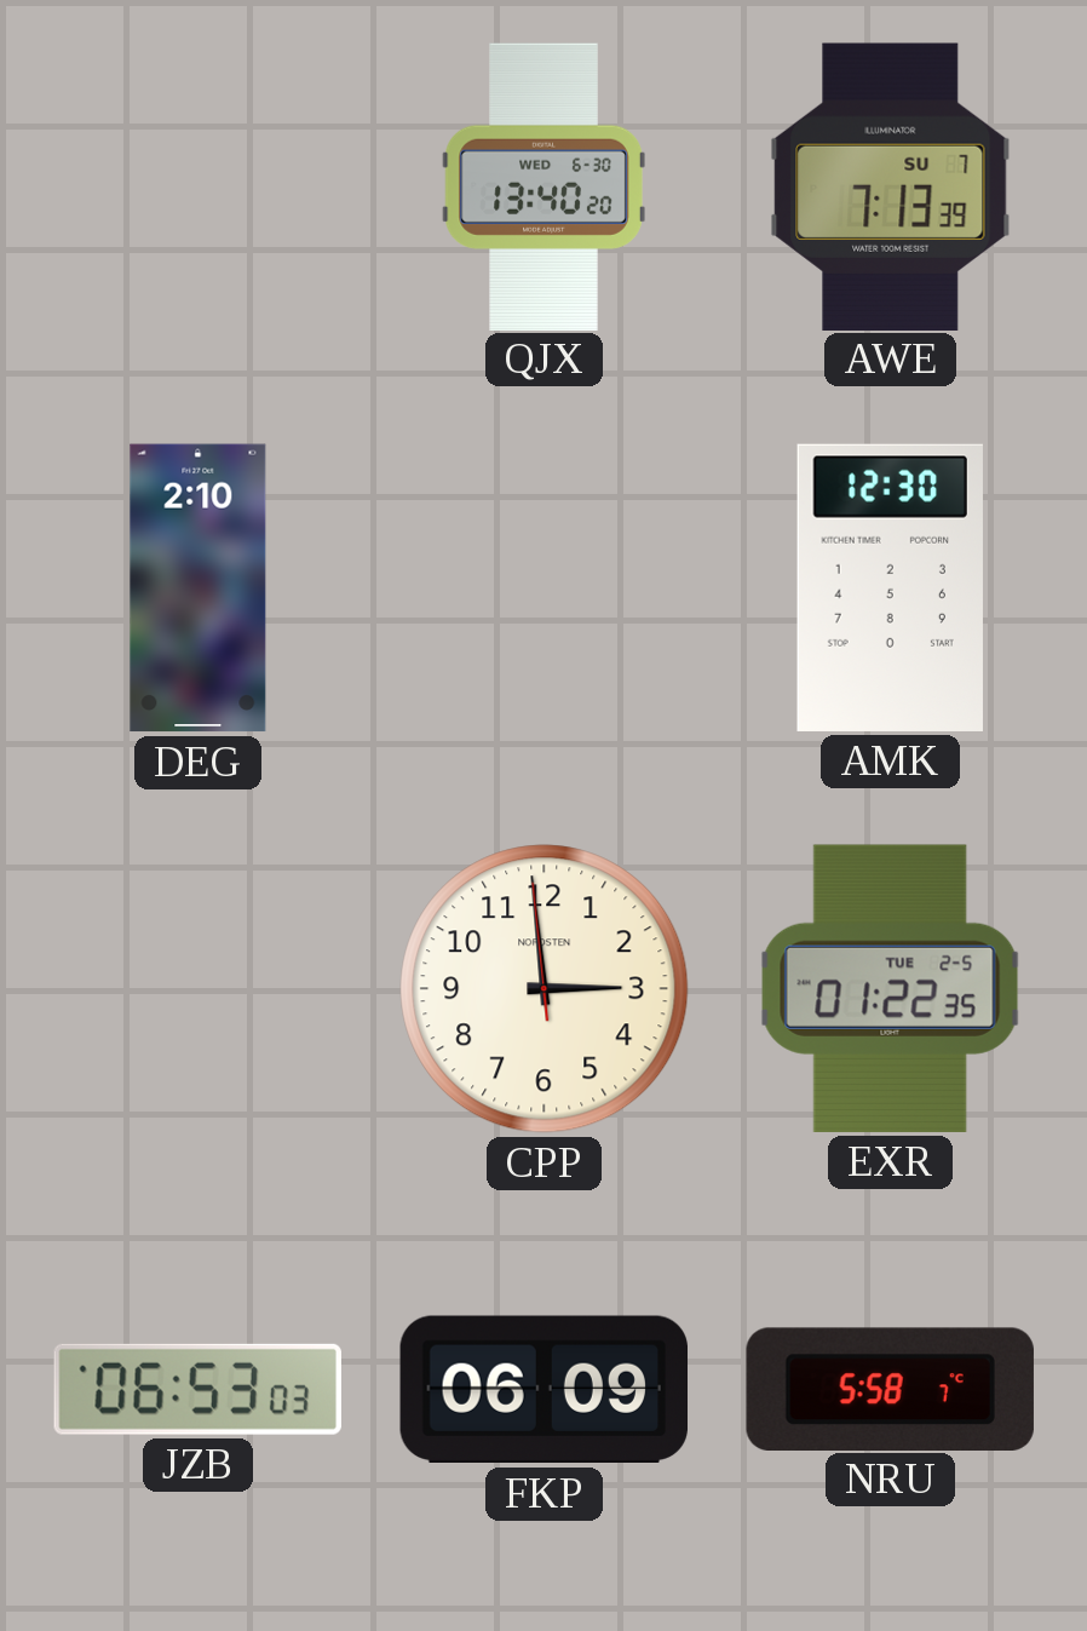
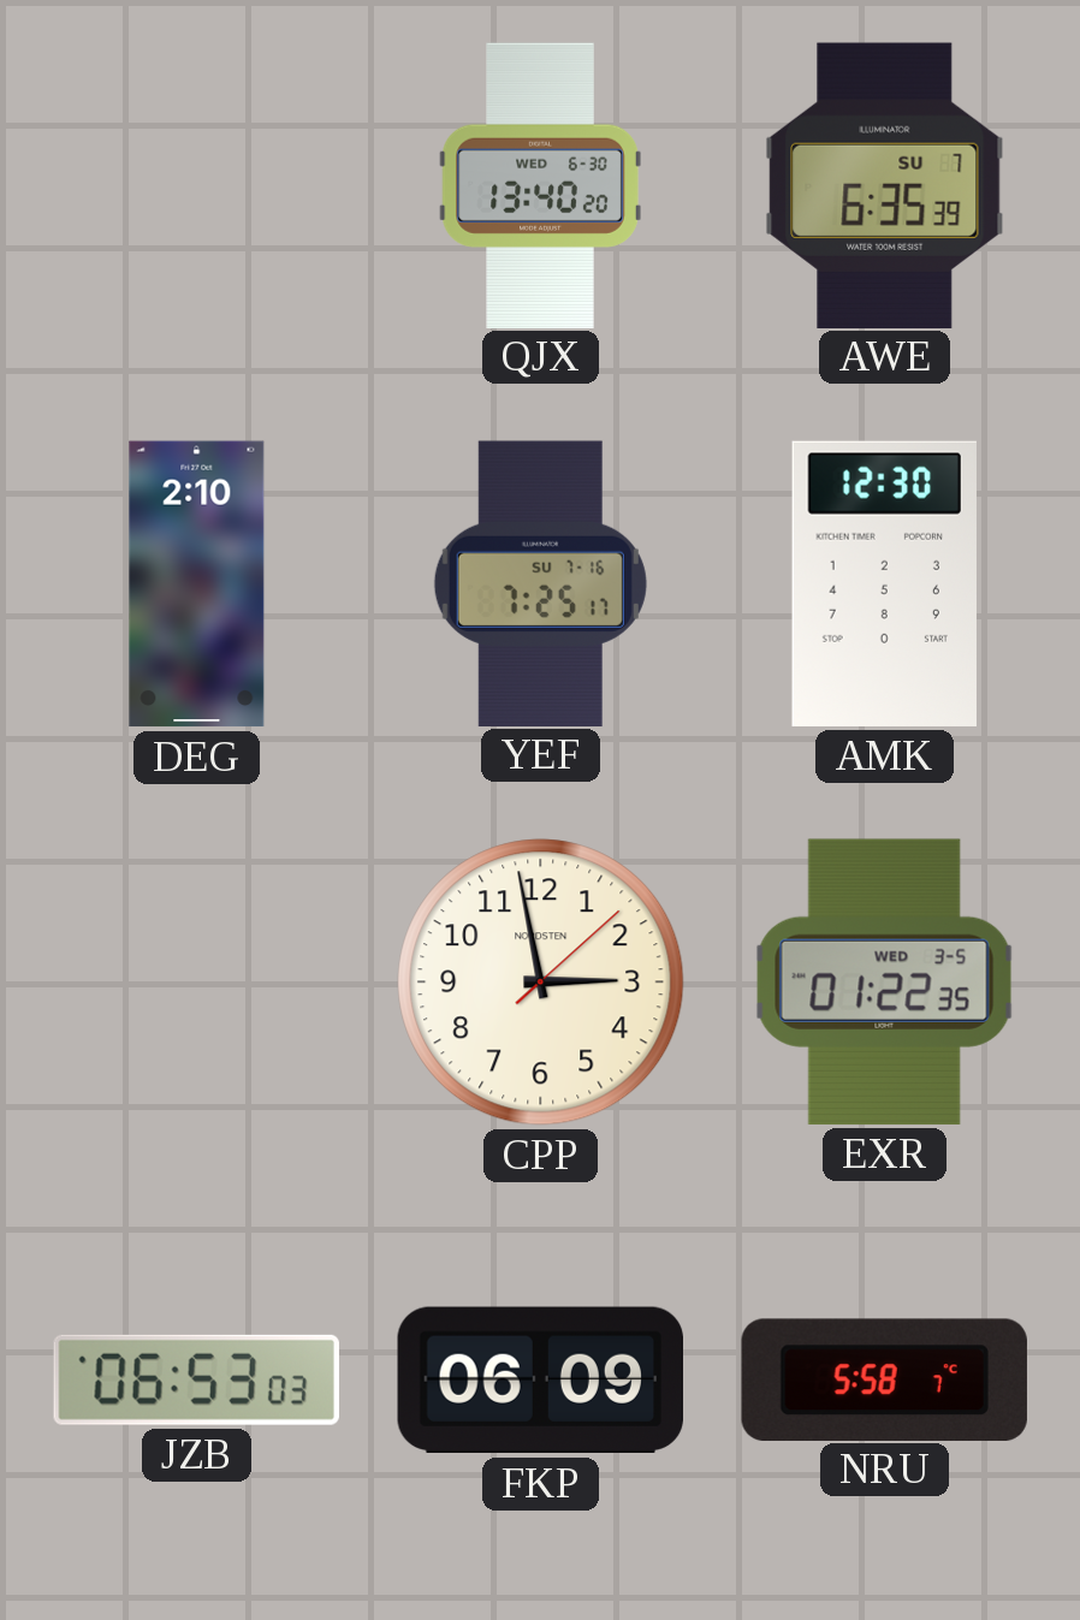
AWE: 7:13 -> 6:35
YEF: none -> 7:25
CPP: 2:58:59 -> 2:58:08
EXR date: TUE 2-5 -> WED 3-5
